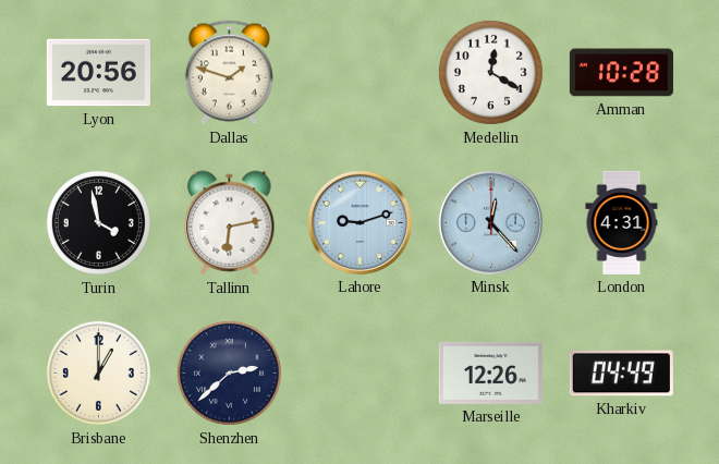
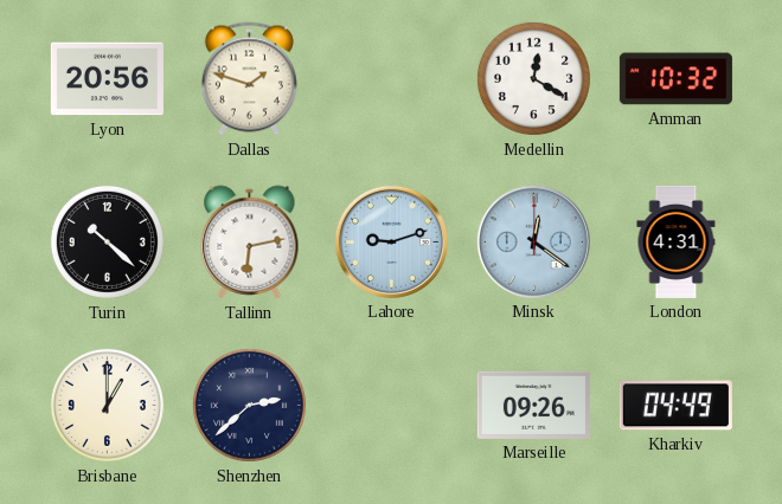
Amman: 10:28 -> 10:32
Turin: 3:58 -> 10:22
Minsk: 12:23 -> 12:21
Marseille: 12:26 -> 09:26
